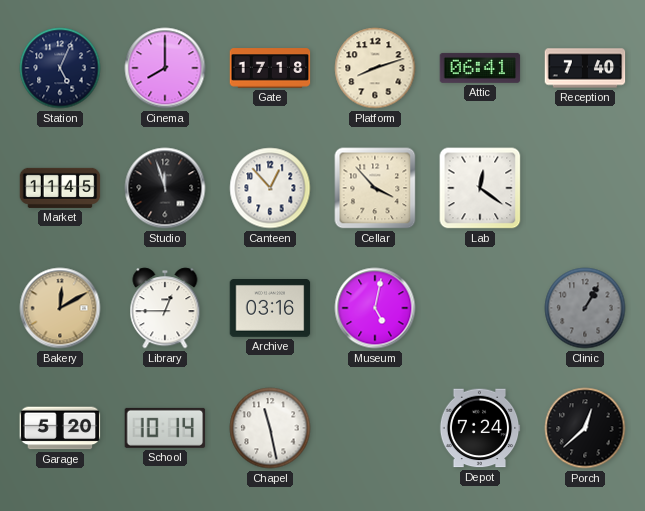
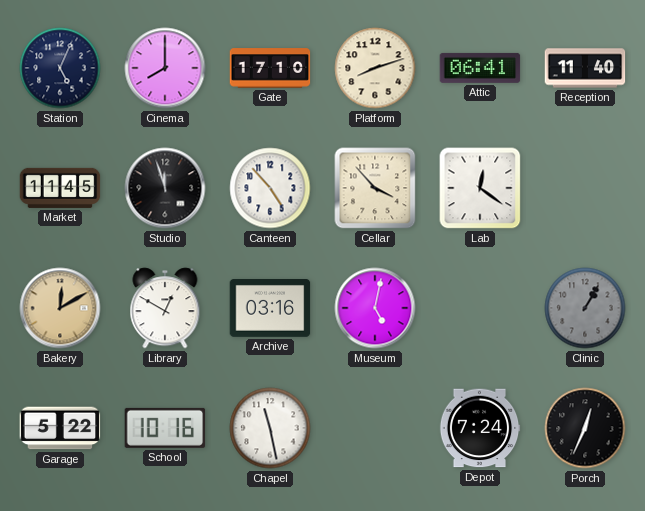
Gate: 17:18 -> 17:10
Reception: 7:40 -> 11:40
Canteen: 12:53 -> 4:53
Library: 12:45 -> 12:50
Garage: 5:20 -> 5:22
School: 10:14 -> 10:16
Porch: 12:38 -> 12:34
